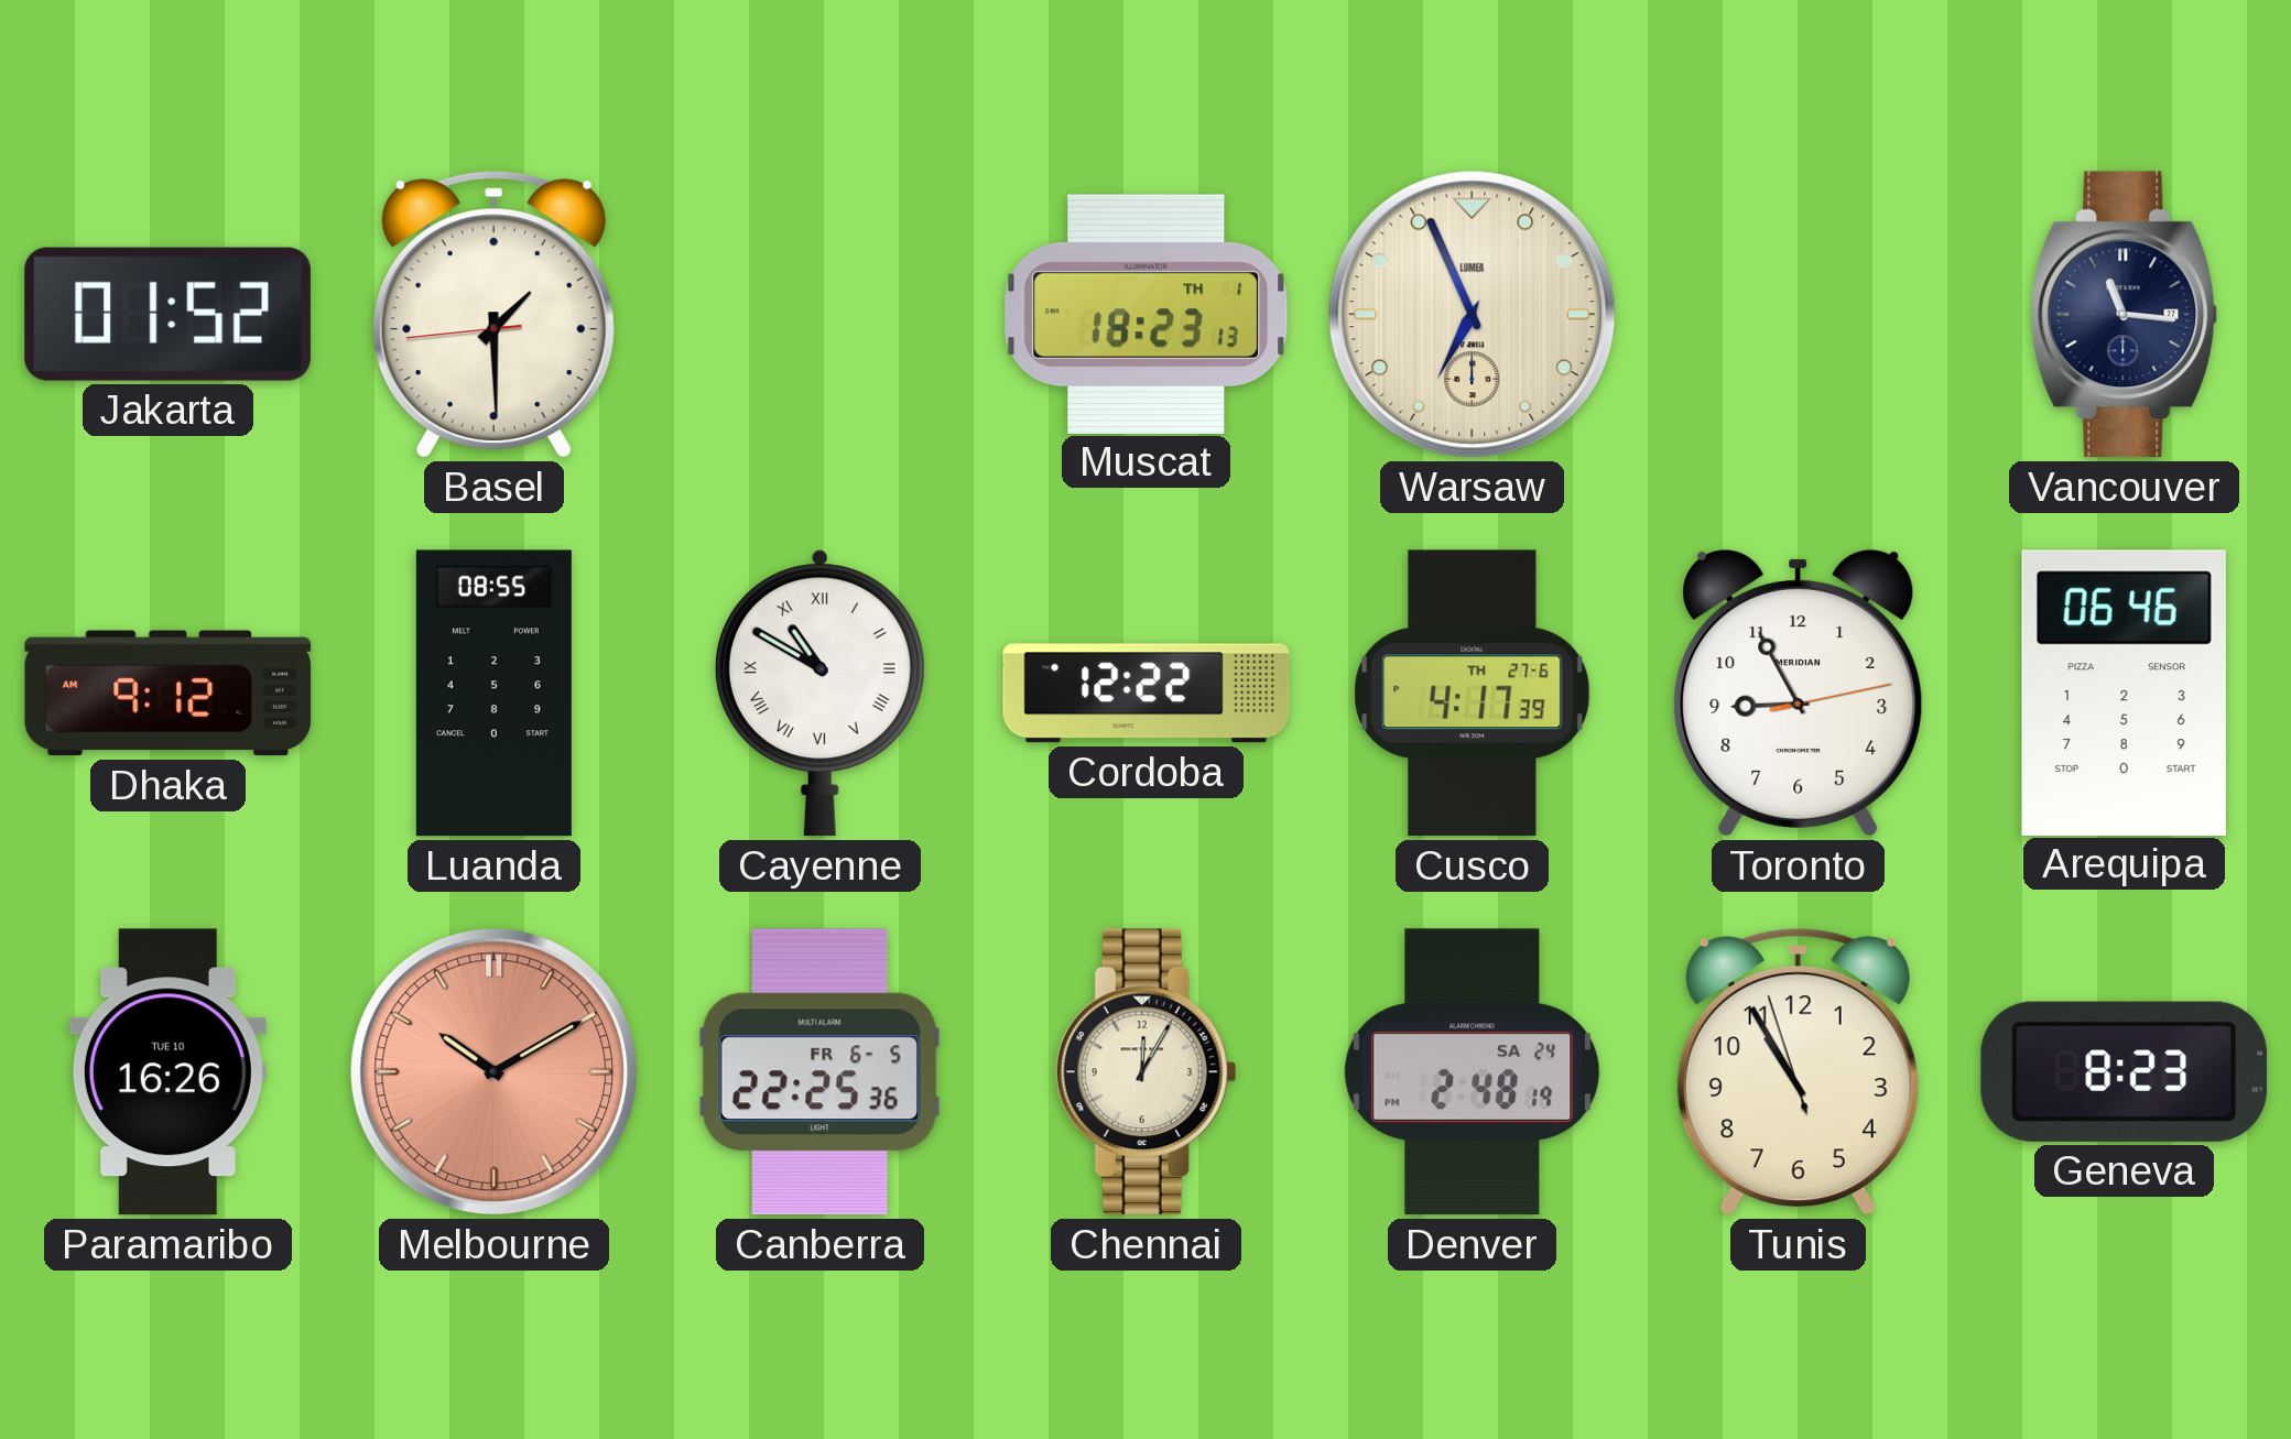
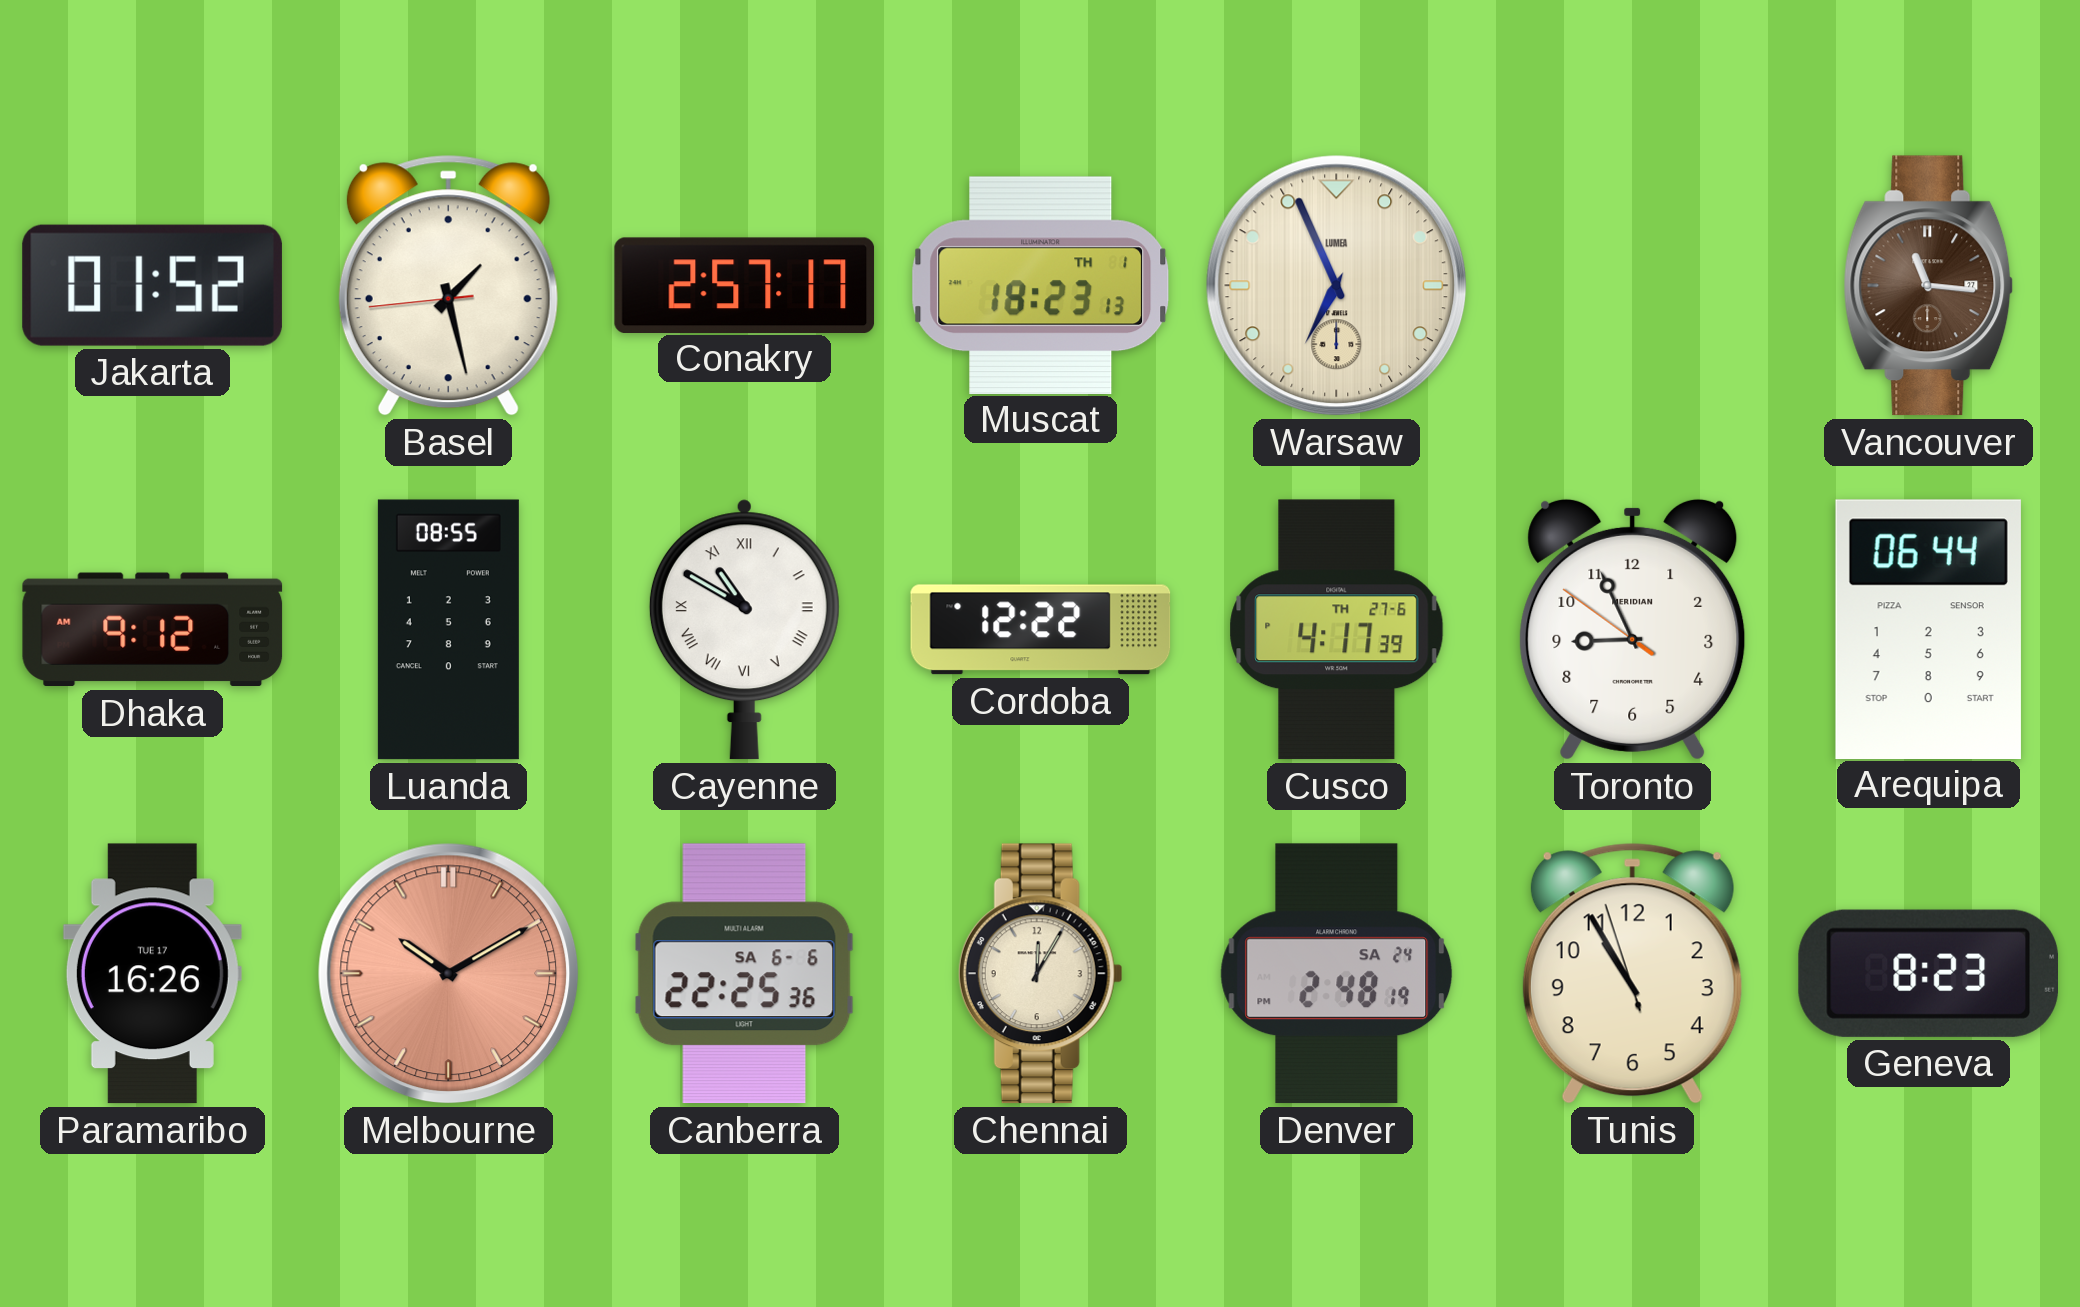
Basel: 1:29 -> 1:27
Conakry: none -> 2:57
Vancouver dial: navy -> brown
Toronto: 8:55:13 -> 8:55:51
Arequipa: 06:46 -> 06:44
Paramaribo date: TUE 10 -> TUE 17
Canberra date: FR 6-5 -> SA 6-6
